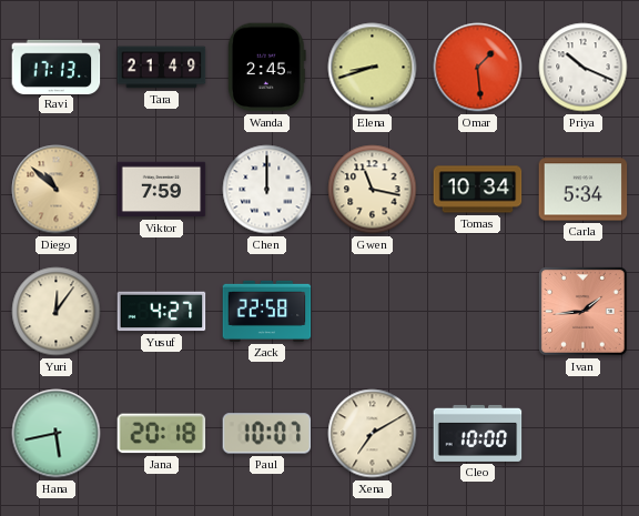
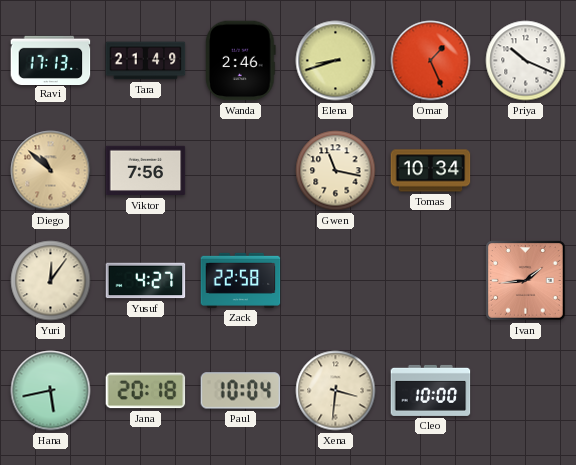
Wanda: 2:45 -> 2:46
Omar: 1:29 -> 1:26
Viktor: 7:59 -> 7:56
Chen: 12:00 -> none
Carla: 5:34 -> none
Paul: 10:07 -> 10:04
Xena: 7:10 -> 3:31
